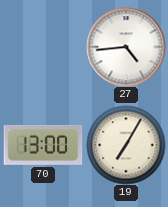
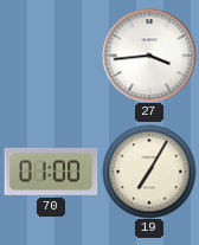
27: 4:44 -> 3:44
70: 13:00 -> 01:00
